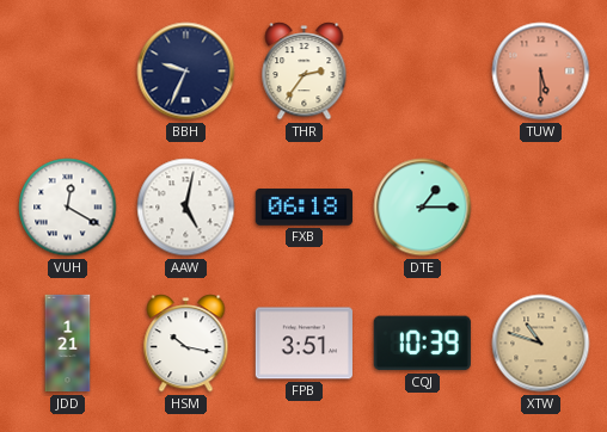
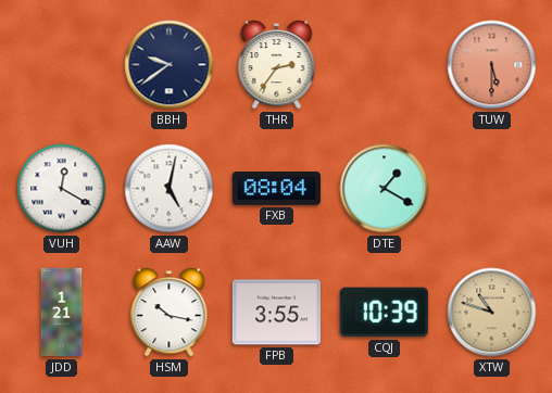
BBH: 9:34 -> 9:39
FXB: 06:18 -> 08:04
DTE: 1:15 -> 1:20
FPB: 3:51 -> 3:55
